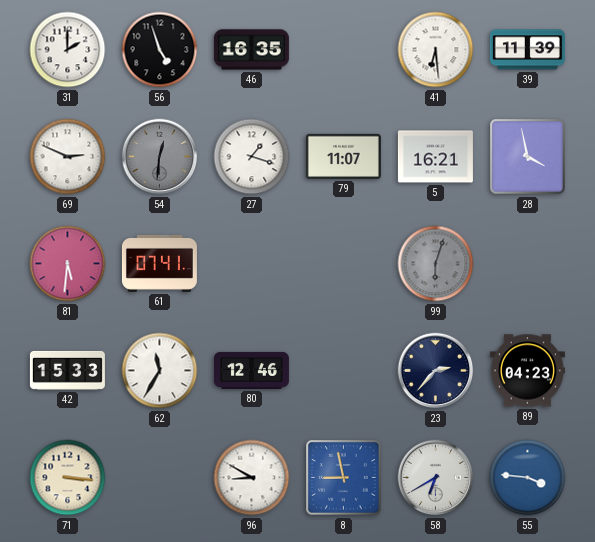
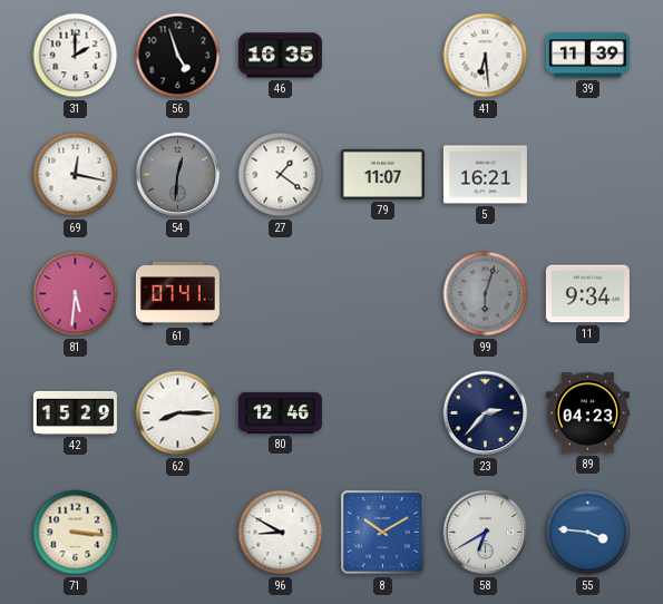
69: 2:49 -> 12:17
27: 1:18 -> 1:21
28: 3:58 -> none
11: none -> 9:34
42: 15:33 -> 15:29
62: 11:35 -> 8:15
8: 8:58 -> 10:10
